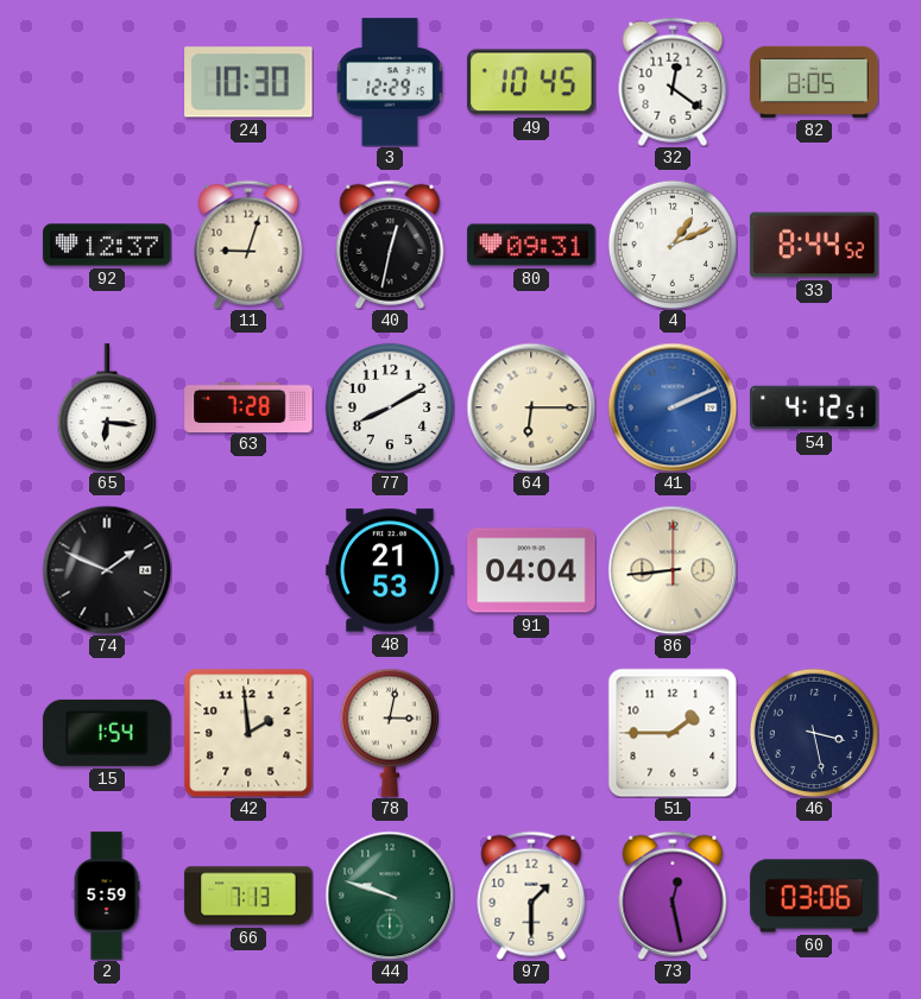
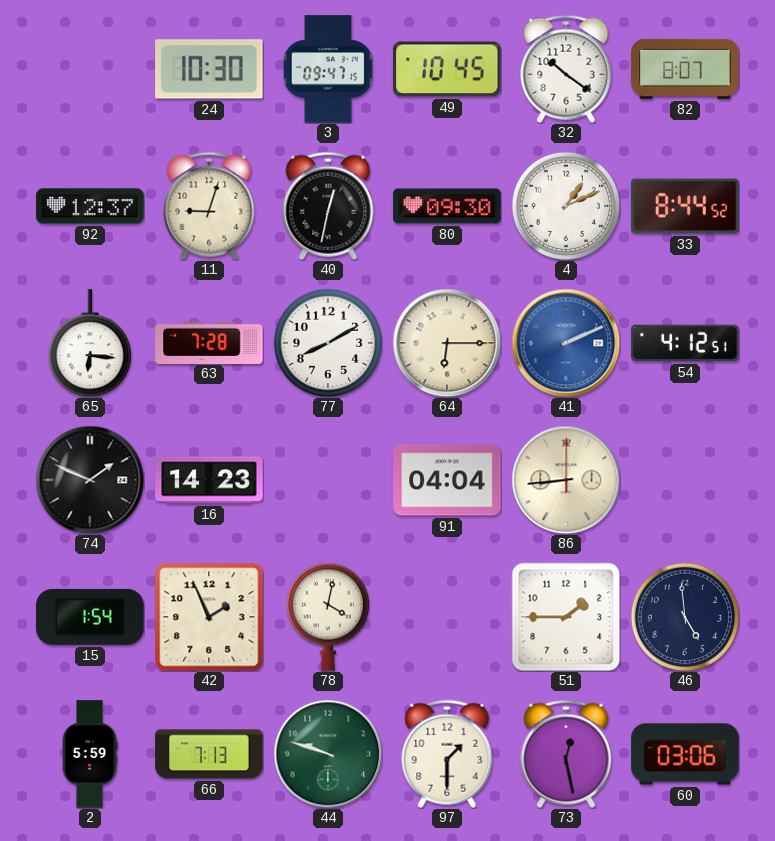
3: 12:29 -> 09:47
32: 12:21 -> 10:21
82: 8:05 -> 8:07
80: 09:31 -> 09:30
16: none -> 14:23
48: 21:53 -> none
42: 1:59 -> 1:56
78: 3:02 -> 4:02
46: 3:28 -> 4:59
